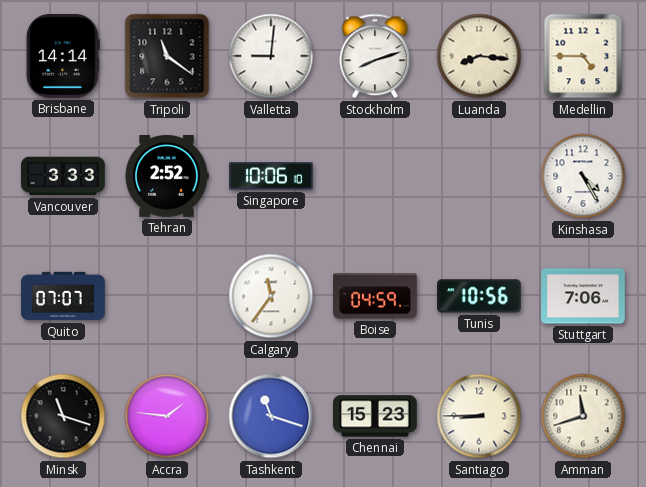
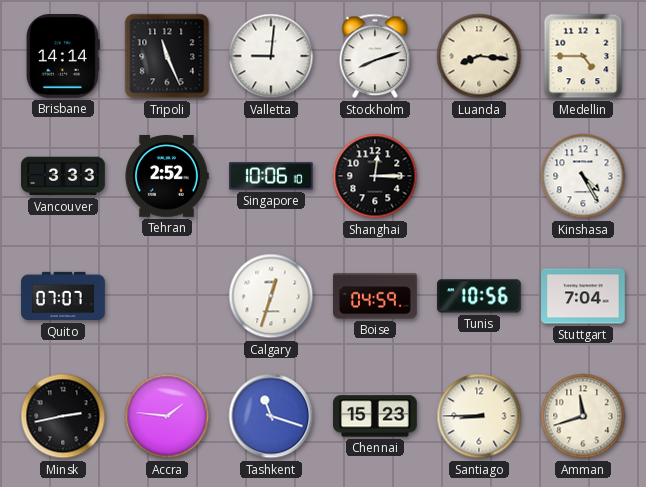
Tripoli: 11:21 -> 11:26
Shanghai: none -> 12:15
Calgary: 11:36 -> 12:33
Stuttgart: 7:06 -> 7:04
Minsk: 11:18 -> 2:43
